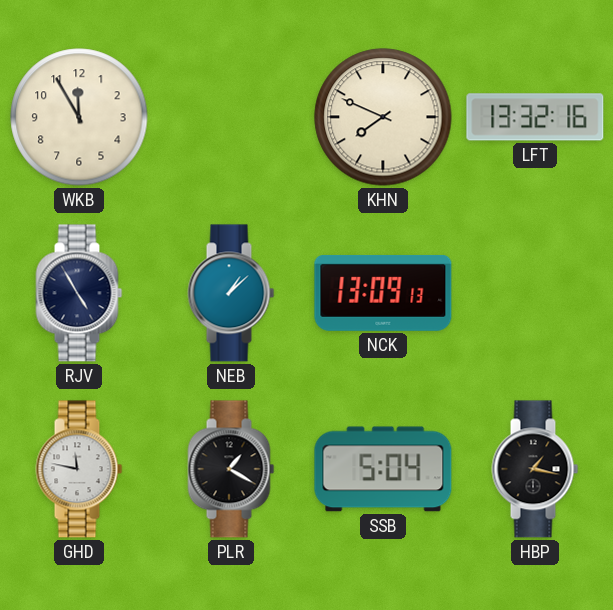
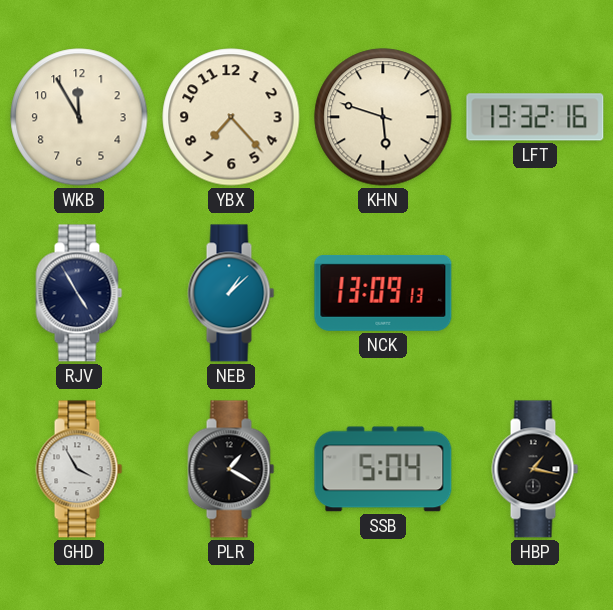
YBX: none -> 7:23
KHN: 7:49 -> 5:48
GHD: 11:47 -> 3:55
